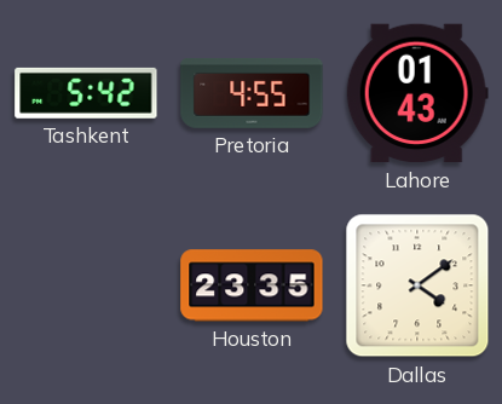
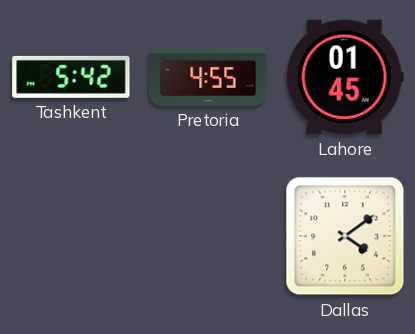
Lahore: 01:43 -> 01:45
Houston: 23:35 -> none
